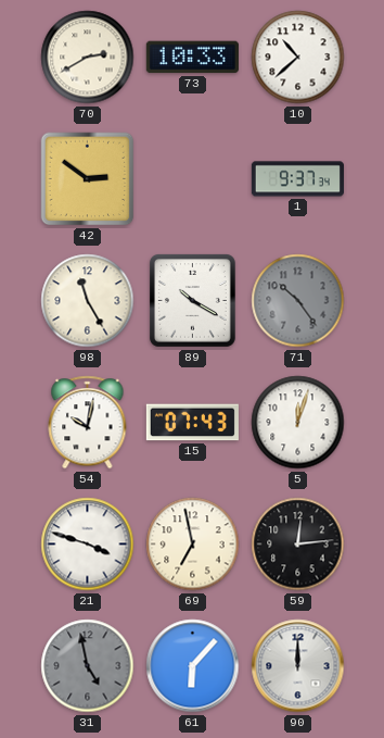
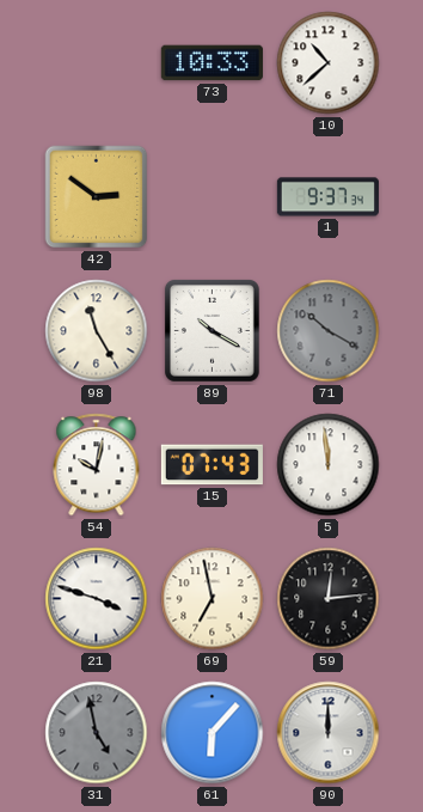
70: 2:40 -> none
71: 10:24 -> 10:20
5: 12:03 -> 11:59
